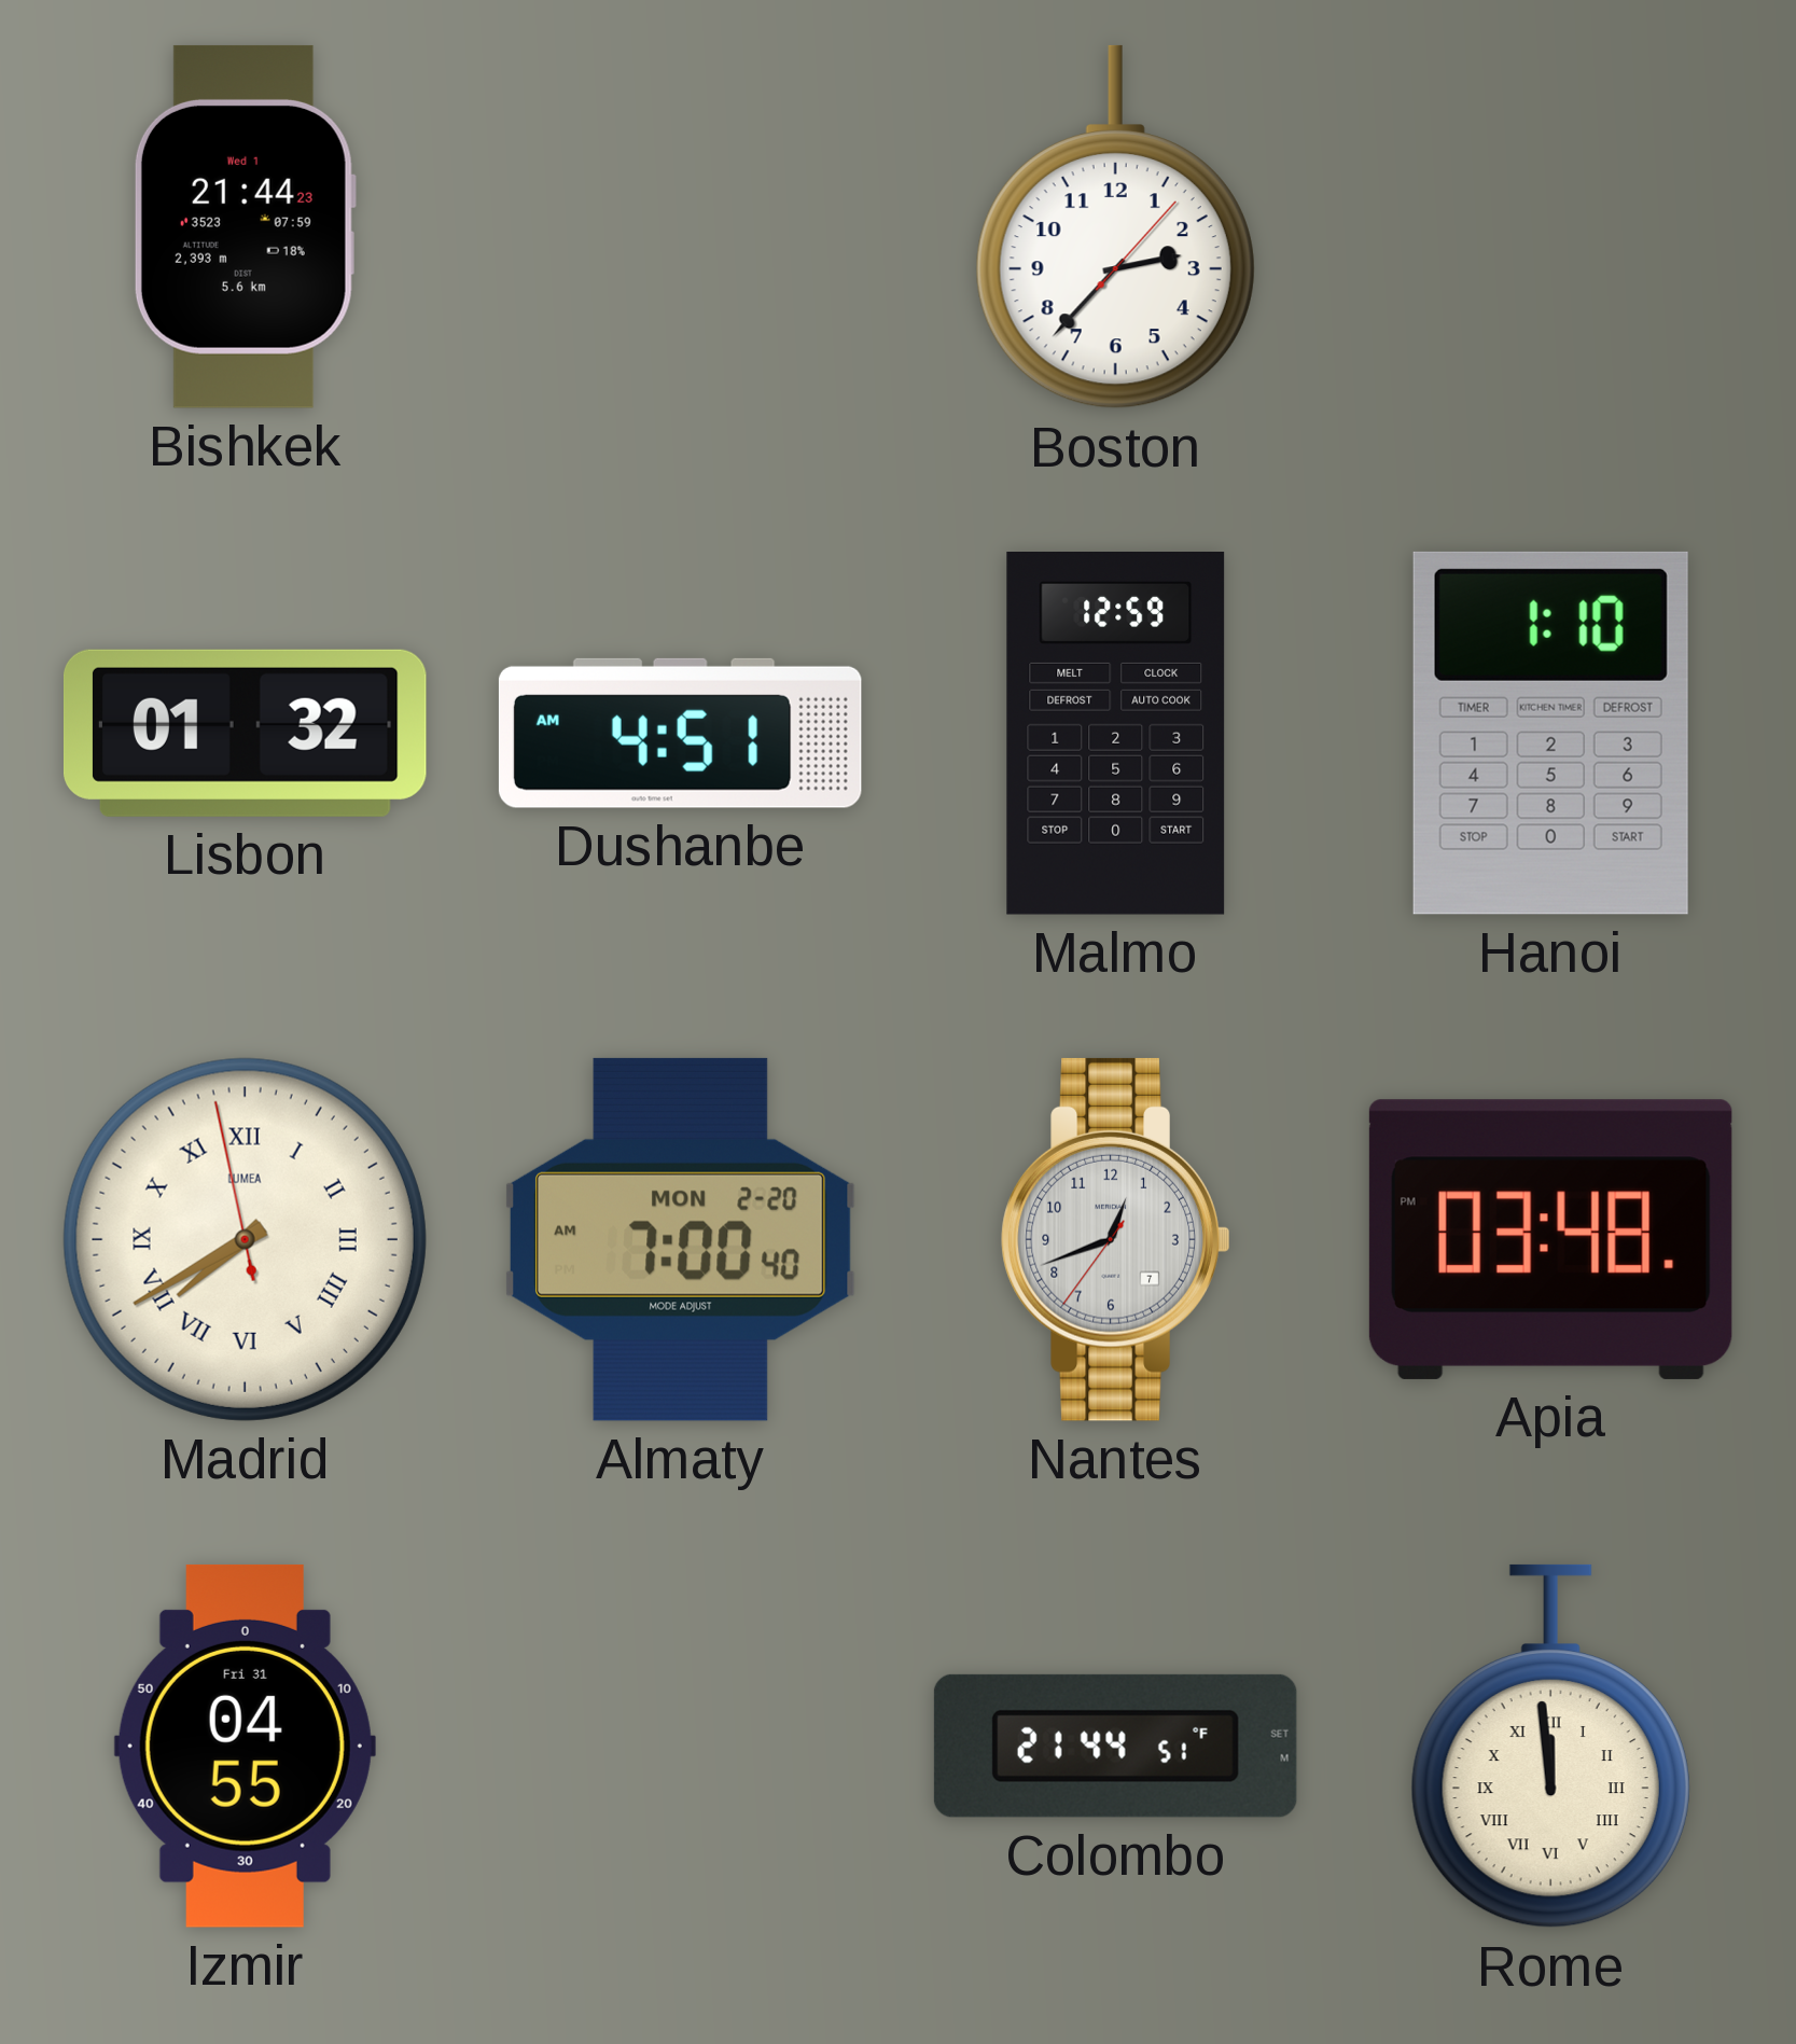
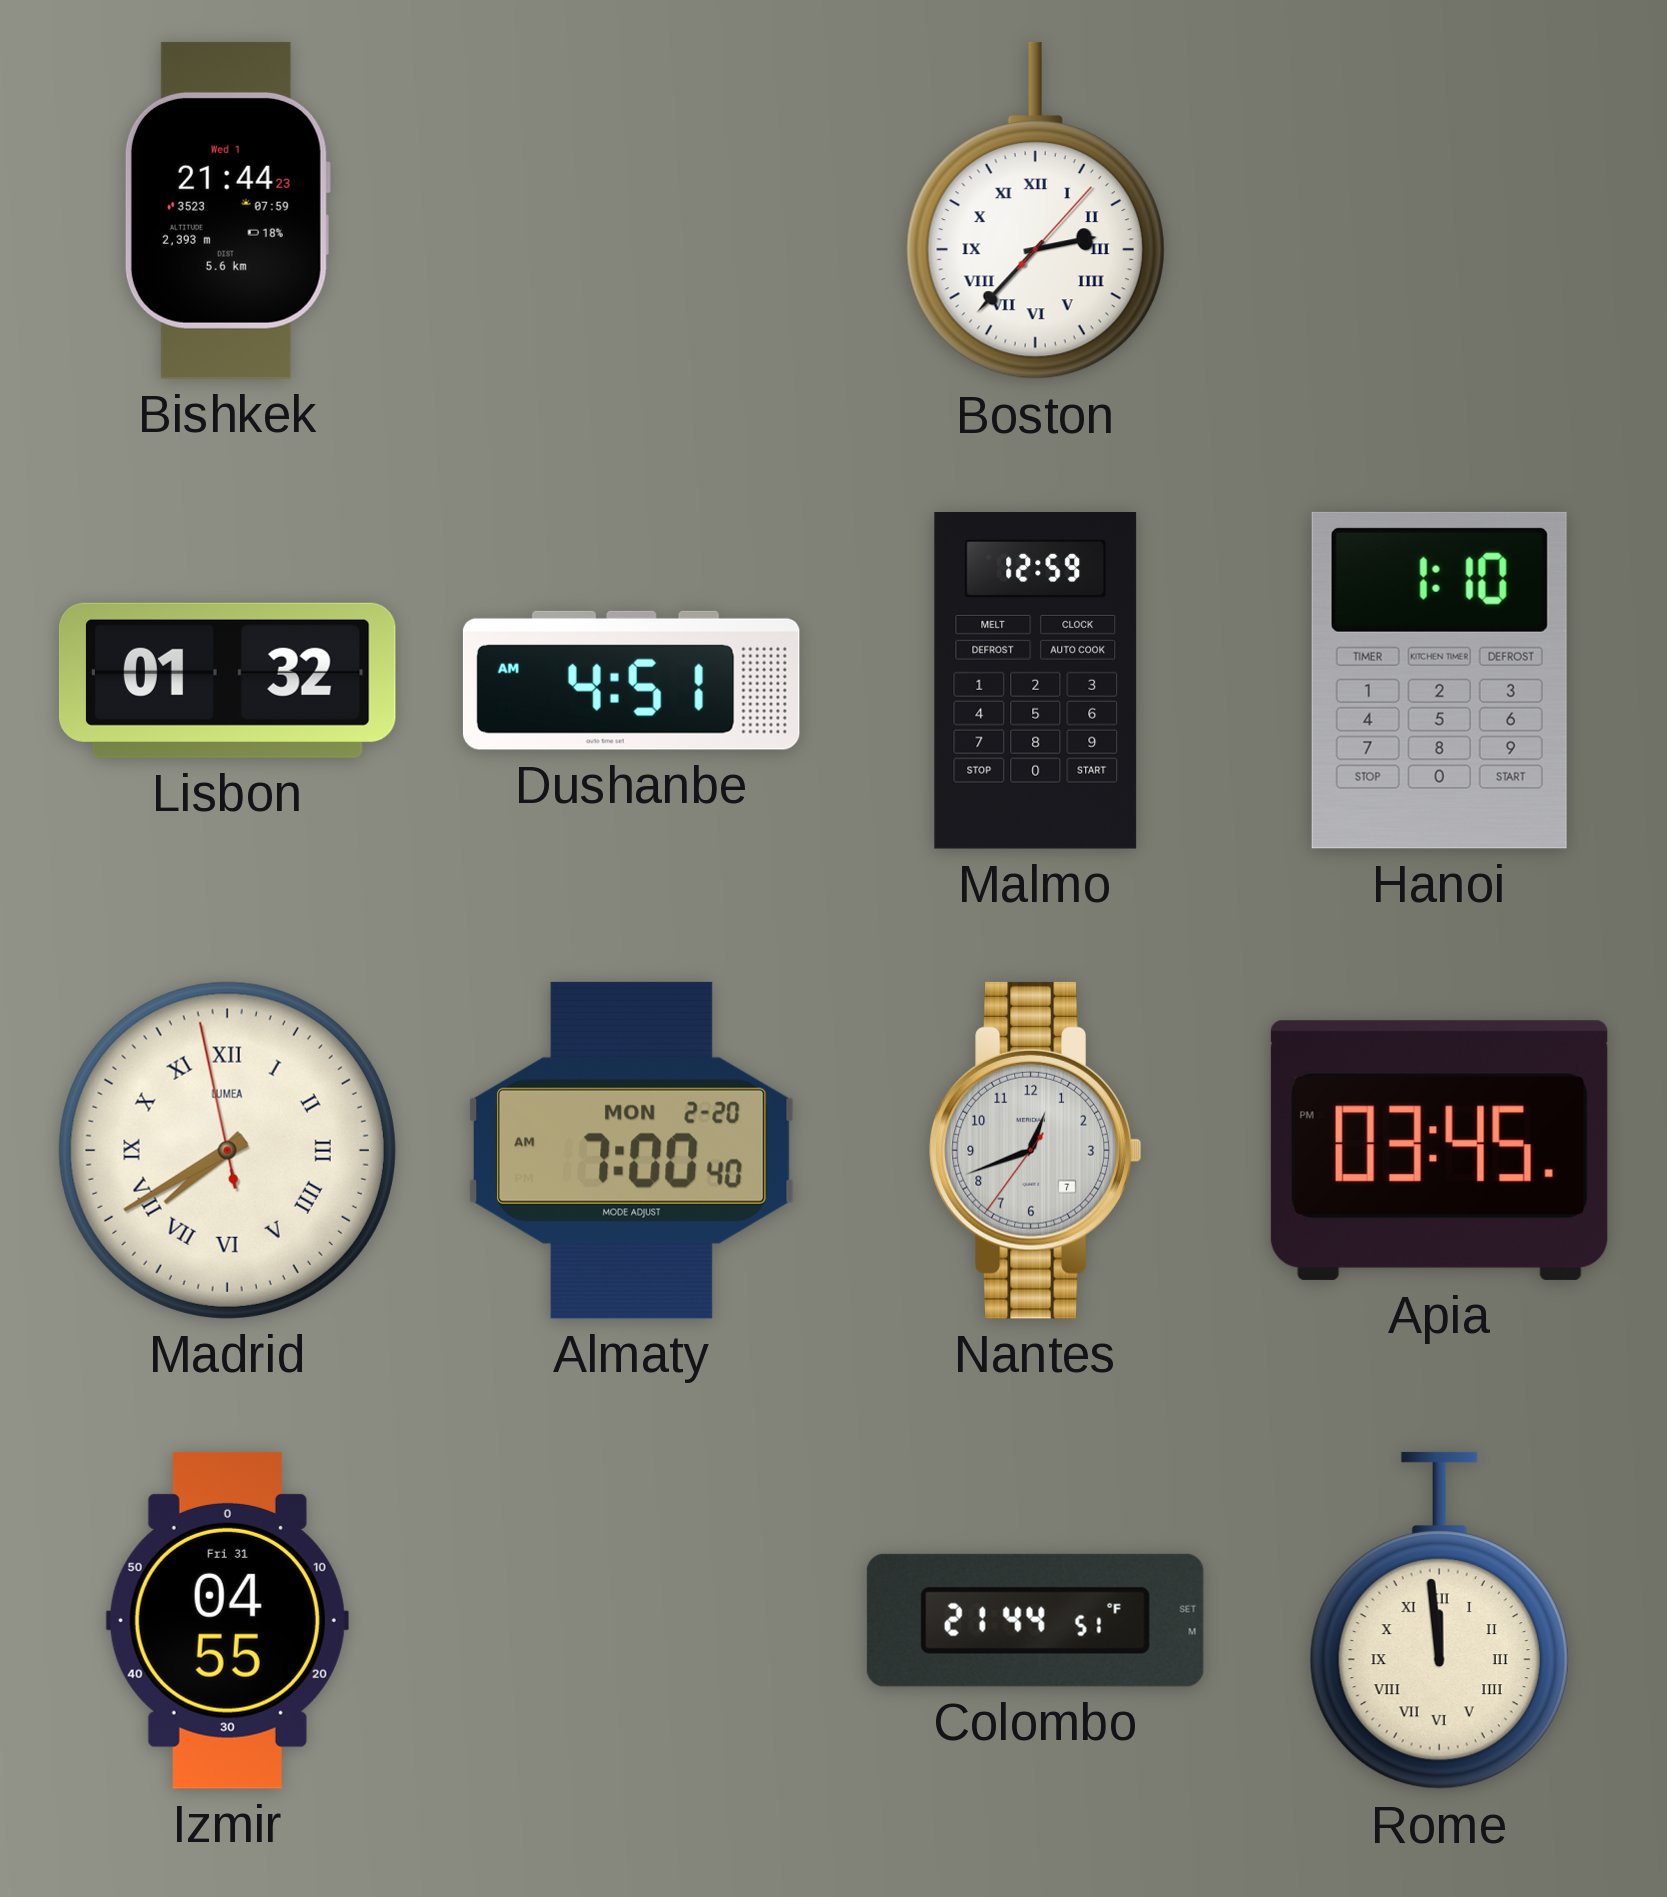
Boston numerals: Arabic -> Roman
Apia: 03:48 -> 03:45
